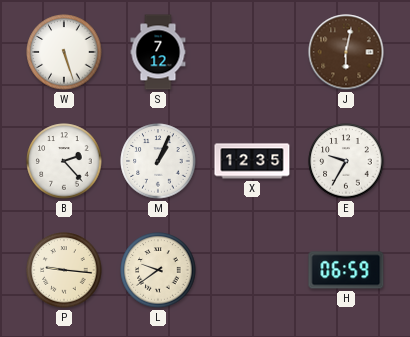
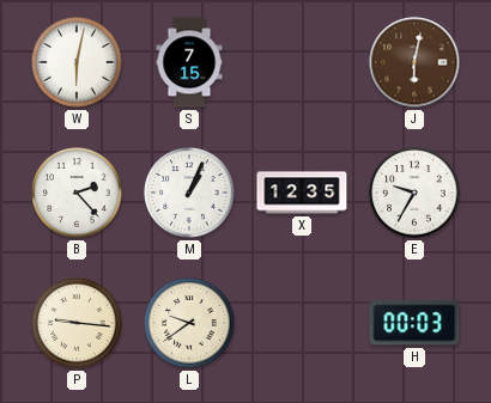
W: 5:27 -> 6:02
S: 7:12 -> 7:15
H: 06:59 -> 00:03
